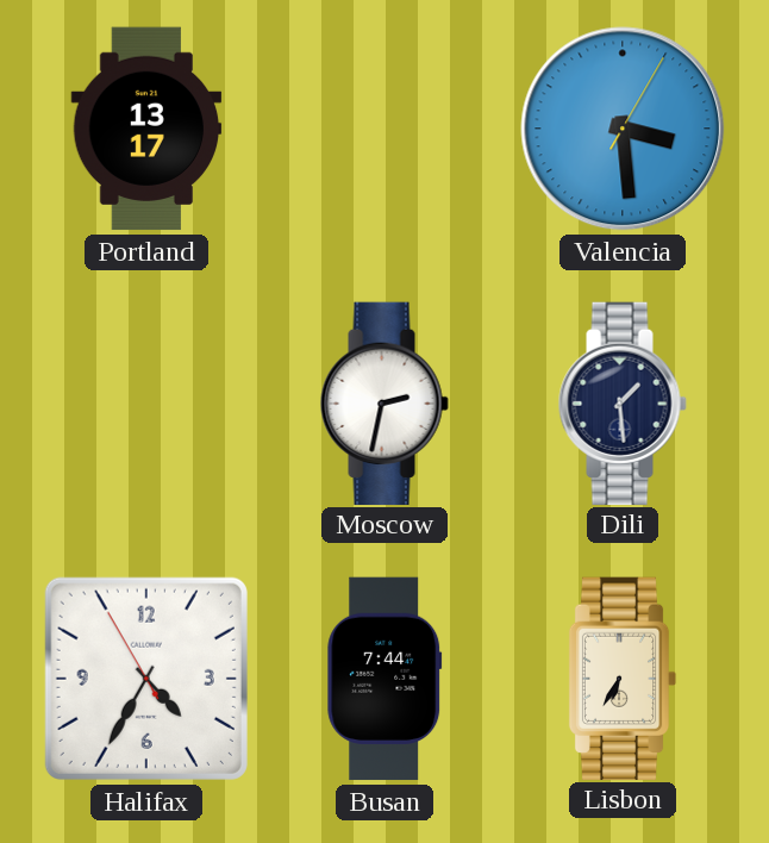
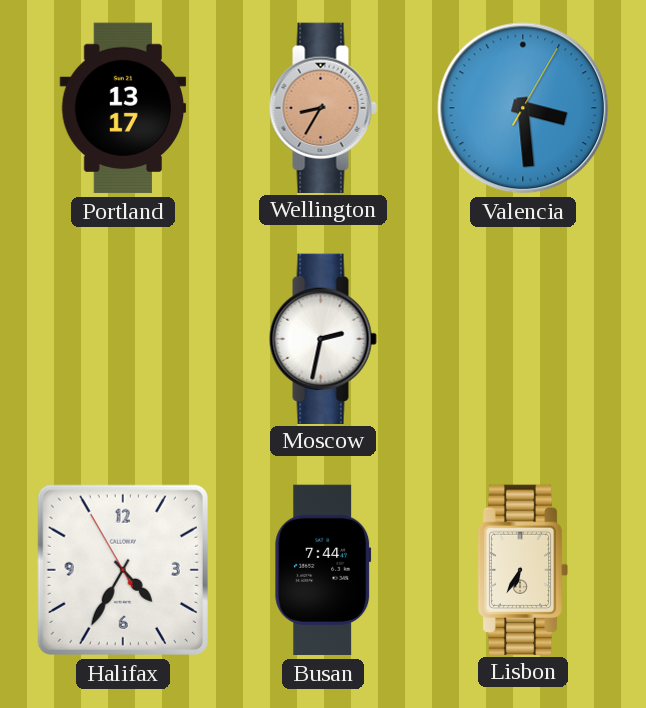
Wellington: none -> 8:35
Dili: 1:29 -> none
